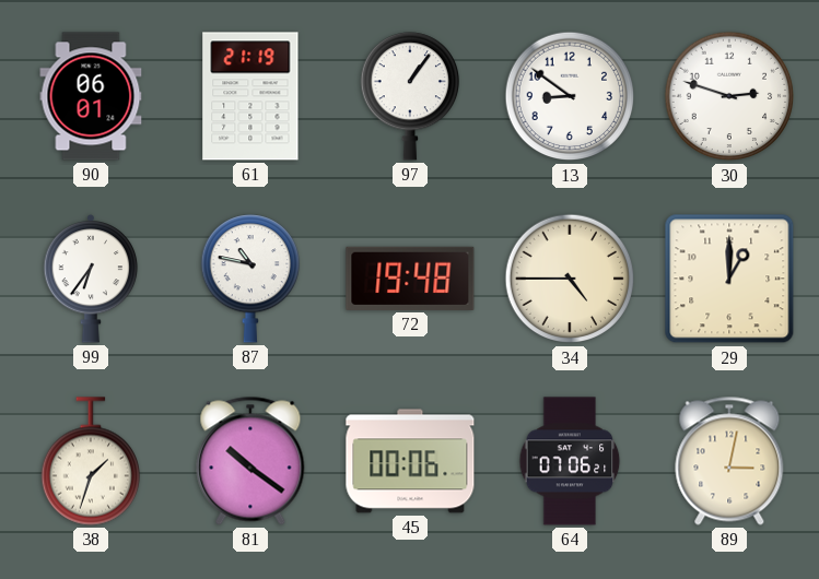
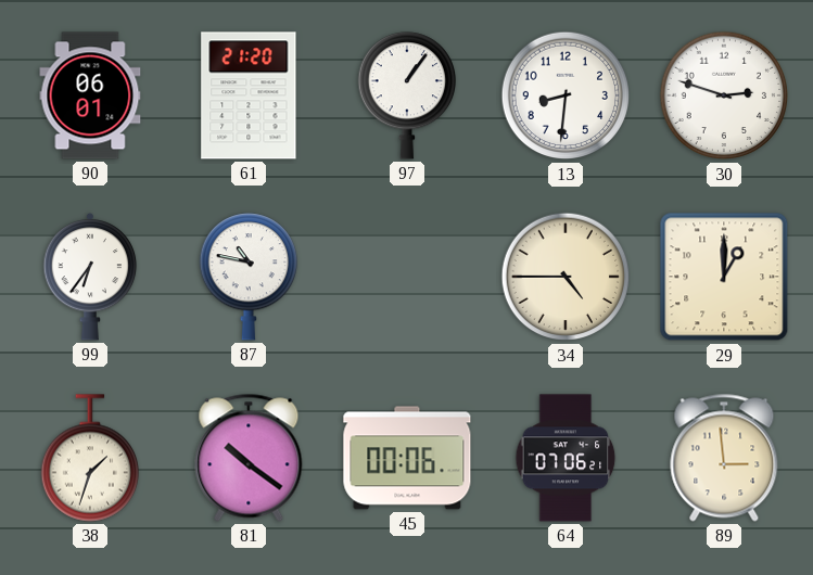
61: 21:19 -> 21:20
13: 8:51 -> 8:31
72: 19:48 -> none
89: 3:02 -> 2:59
